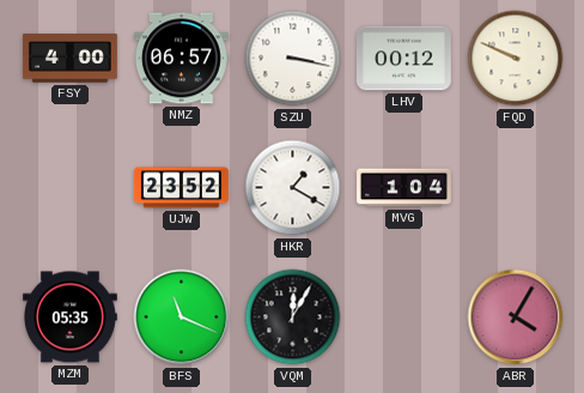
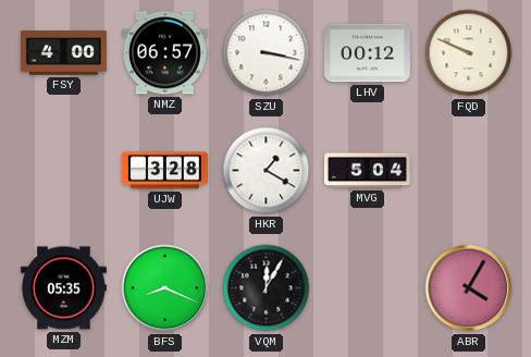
UJW: 23:52 -> 3:28
MVG: 1:04 -> 5:04
BFS: 11:19 -> 8:19
